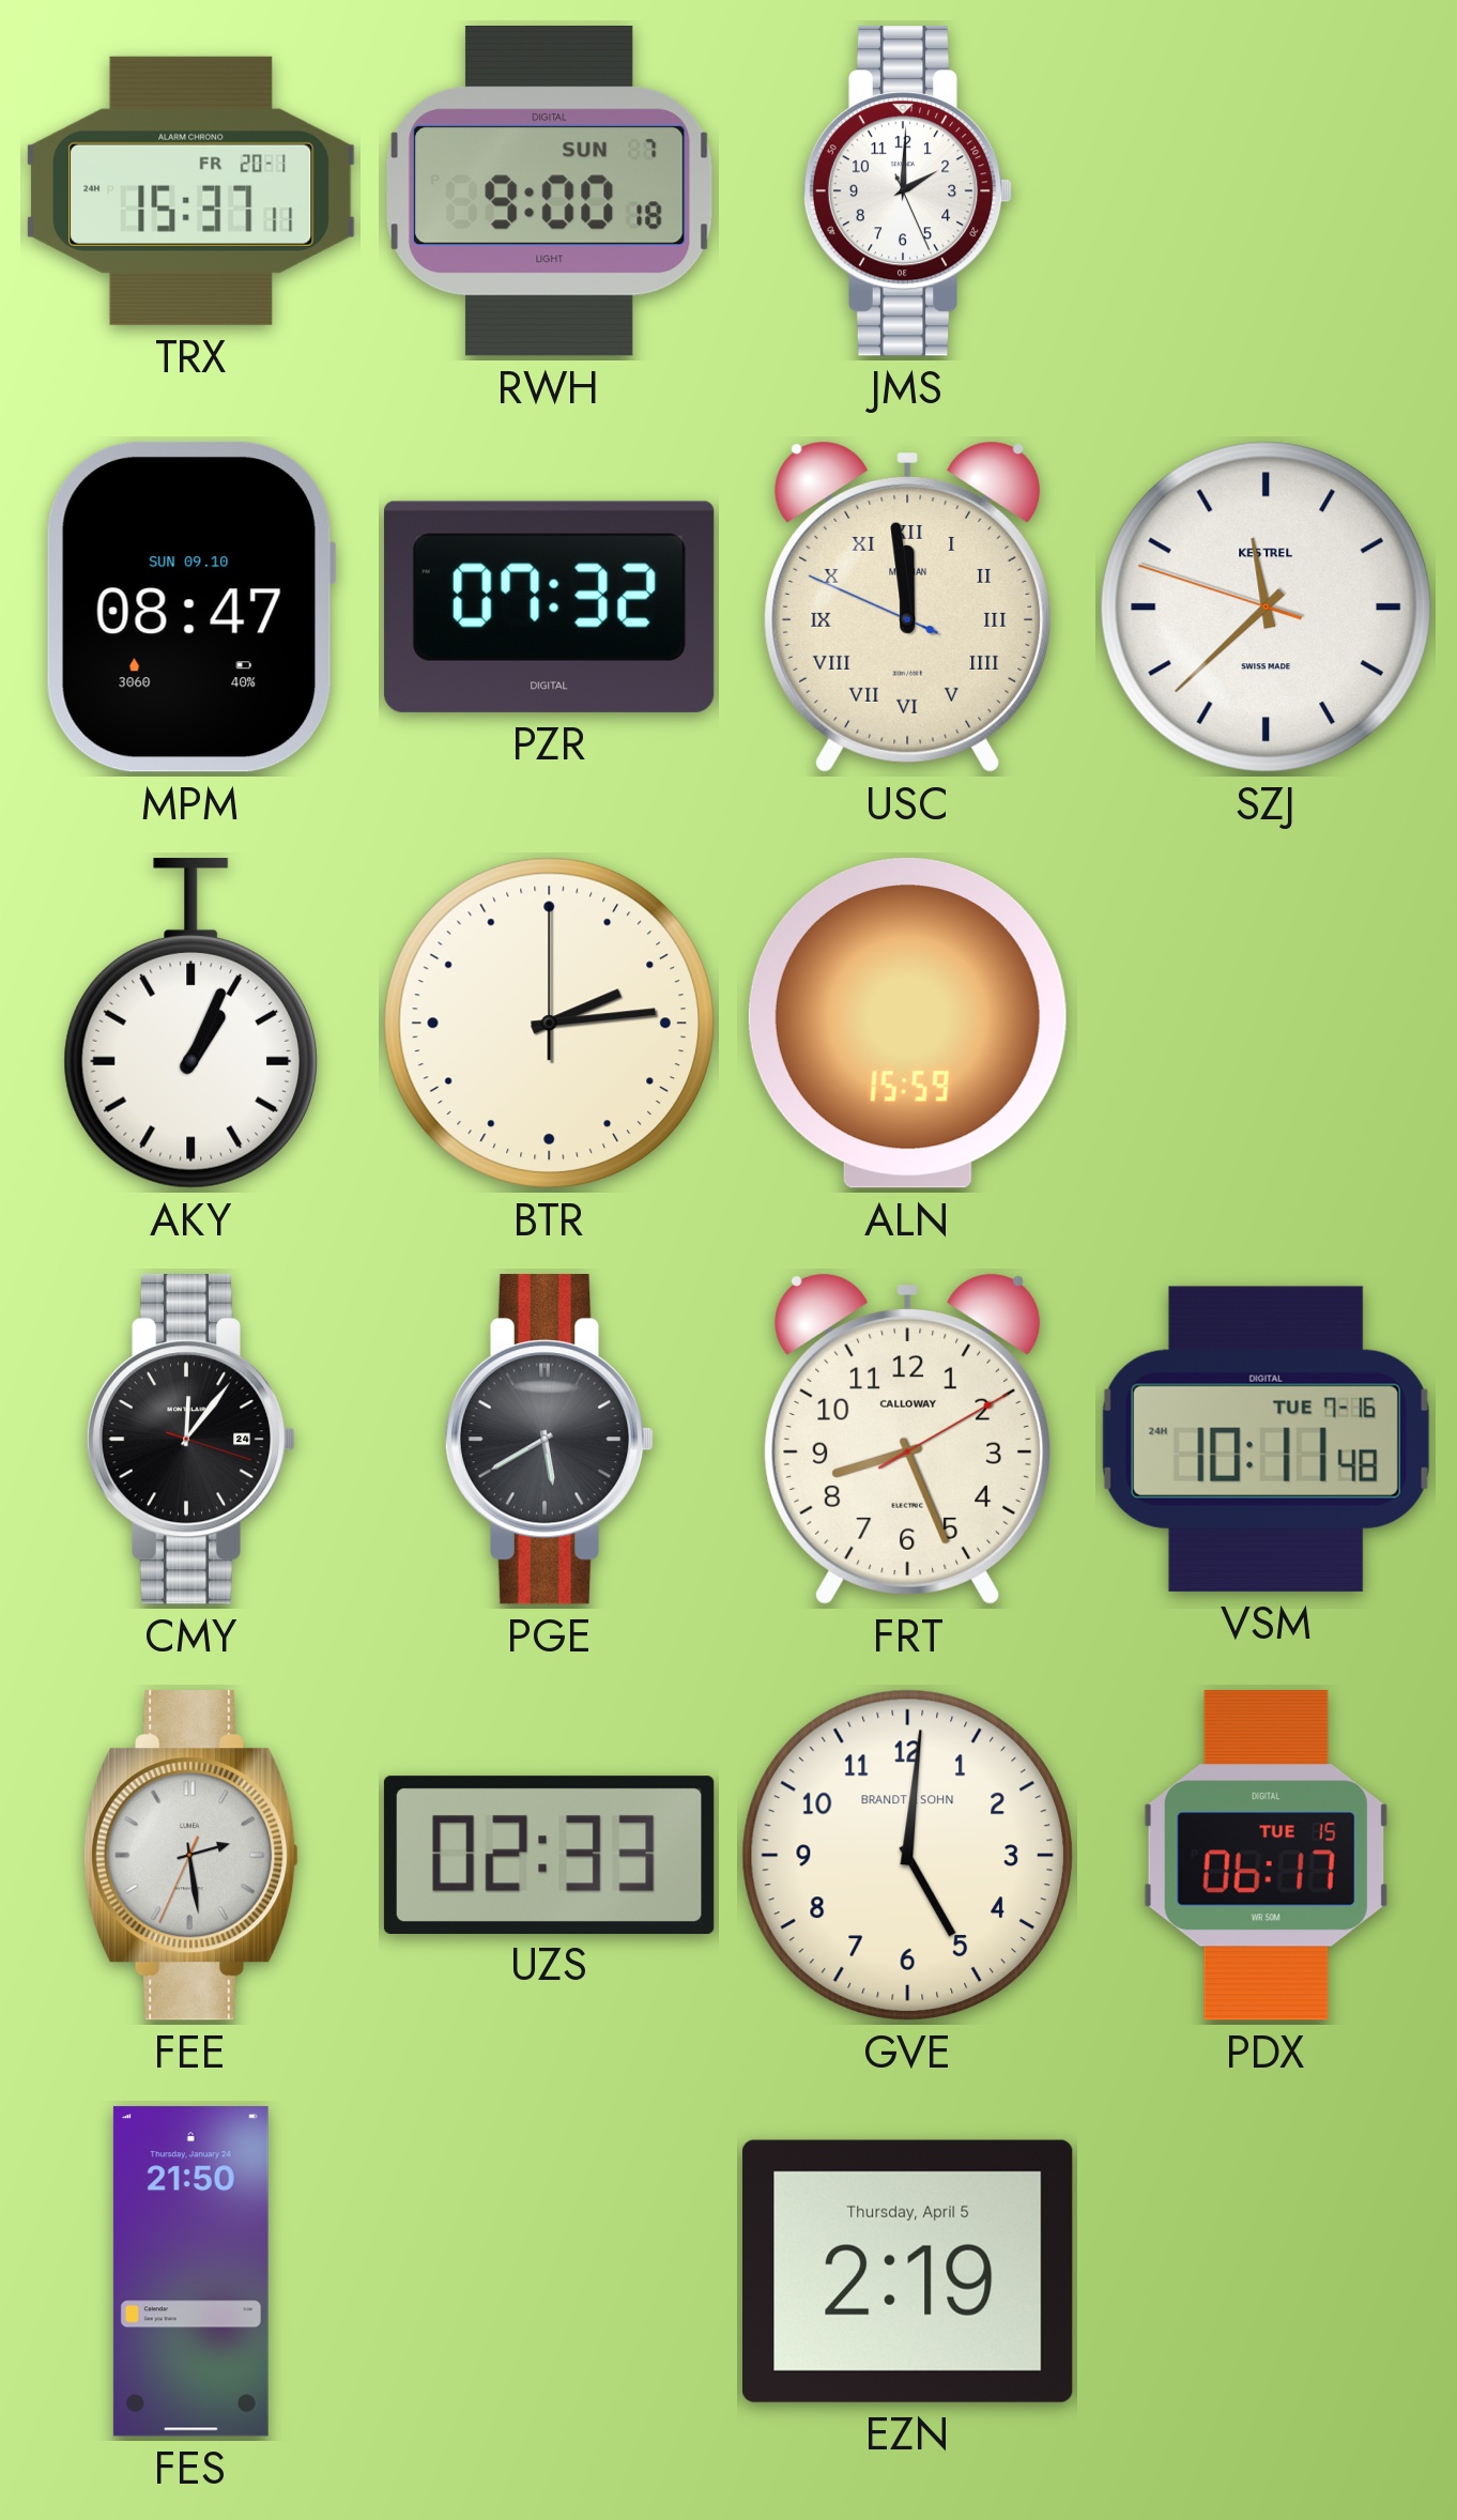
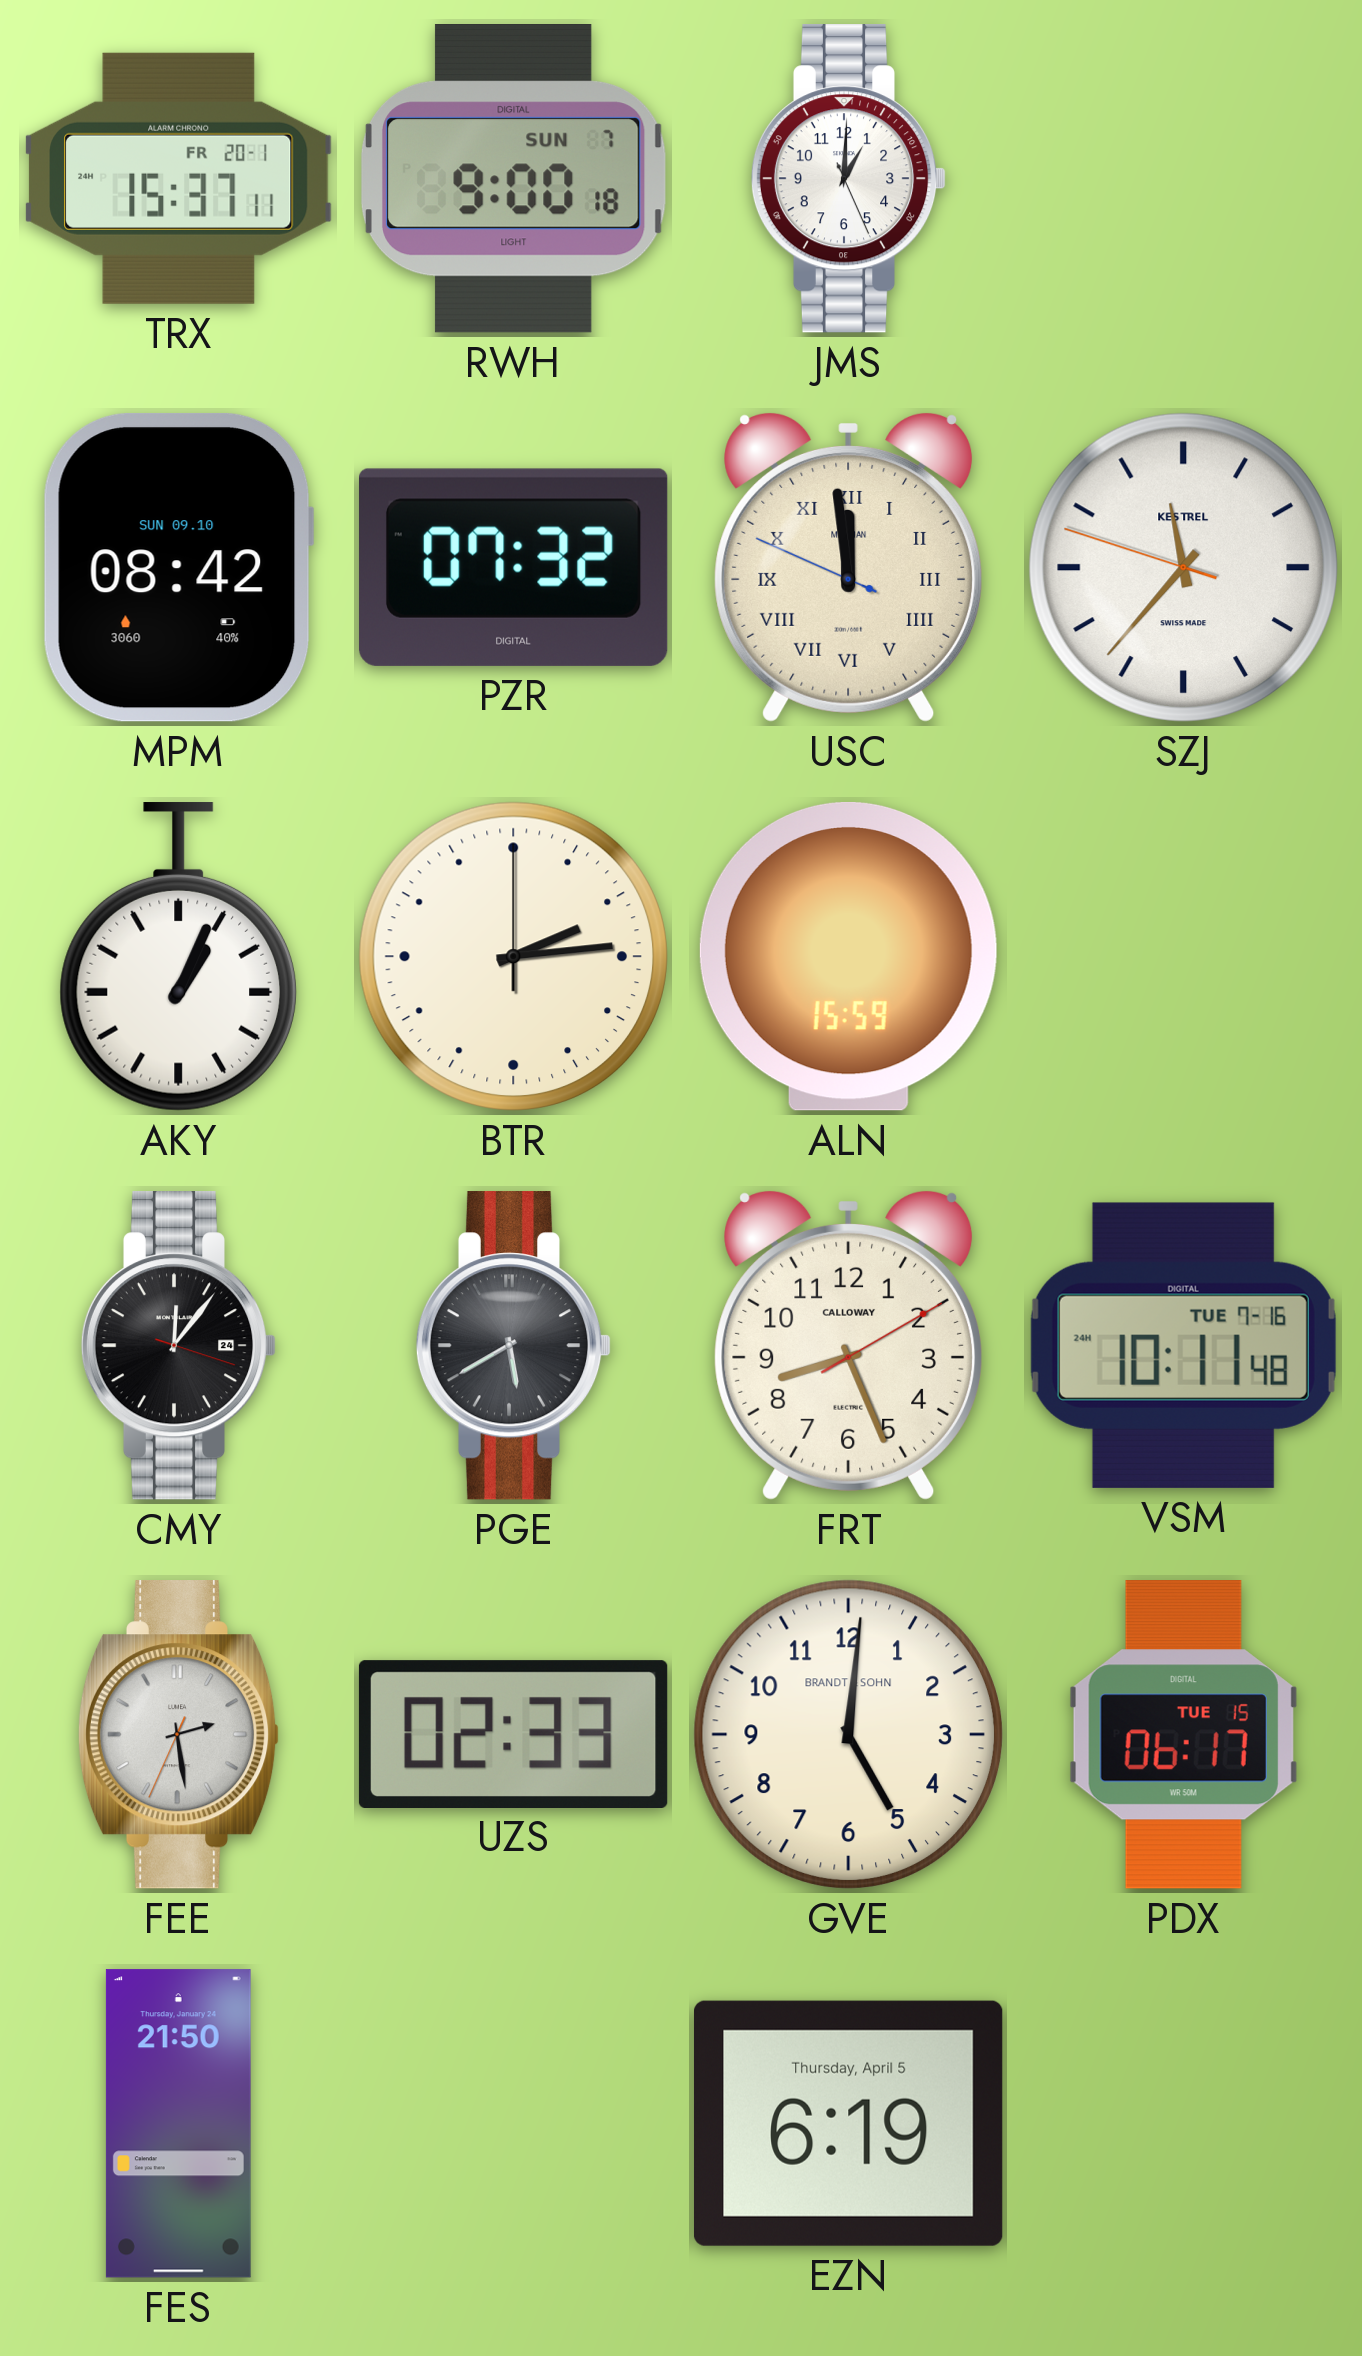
JMS: 2:00 -> 1:00
MPM: 08:47 -> 08:42
SZJ: 11:37 -> 11:36
EZN: 2:19 -> 6:19
